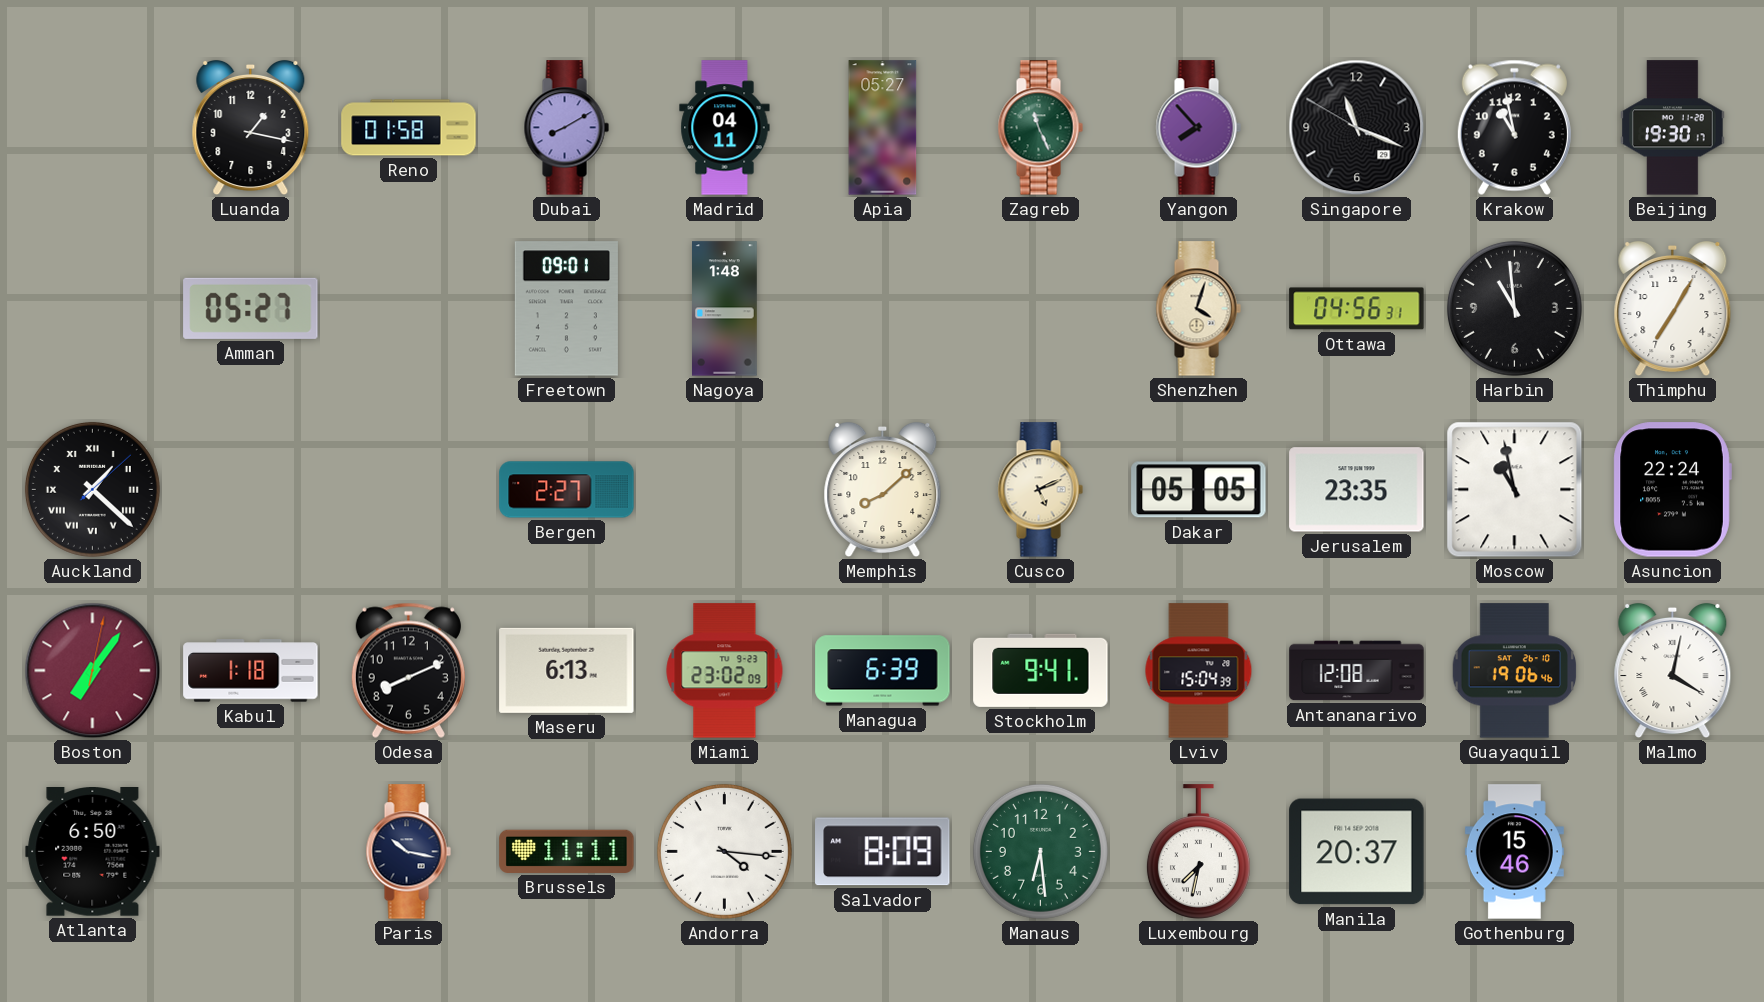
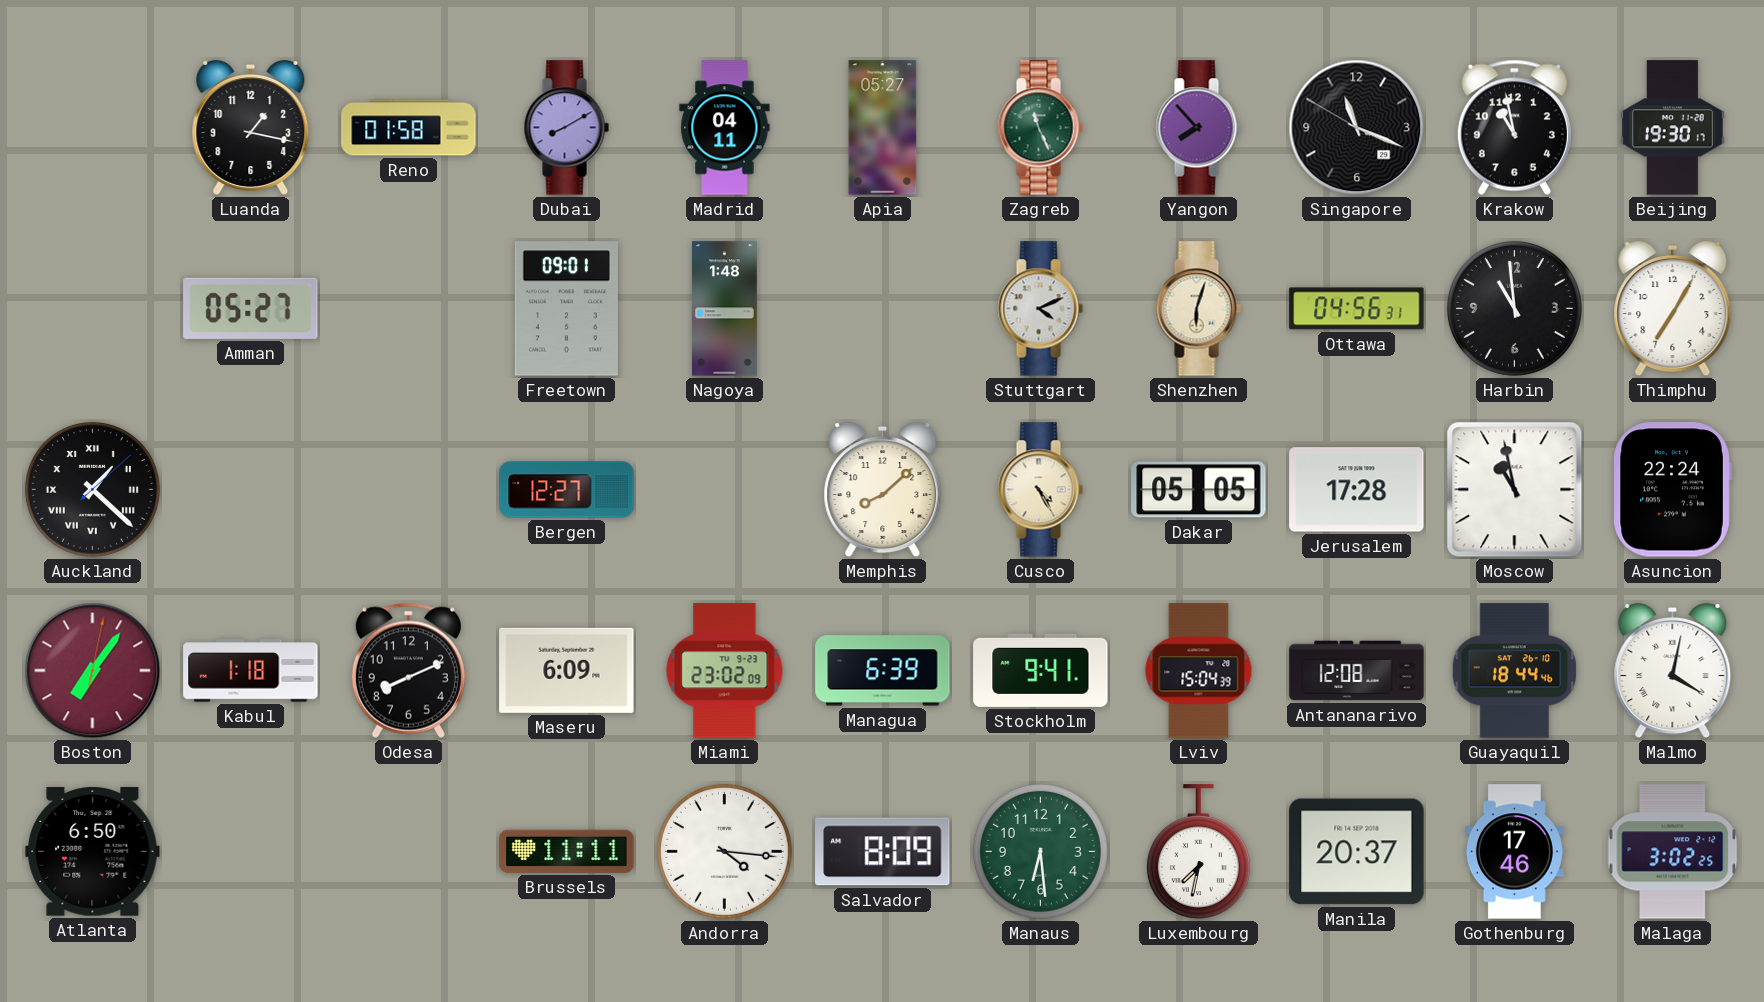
Stuttgart: none -> 4:11
Shenzhen: 4:03 -> 6:03
Bergen: 2:27 -> 12:27
Cusco: 5:11 -> 4:25
Jerusalem: 23:35 -> 17:28
Maseru: 6:13 -> 6:09
Guayaquil: 19:06 -> 18:44
Paris: 10:17 -> none
Gothenburg: 15:46 -> 17:46
Malaga: none -> 3:02
